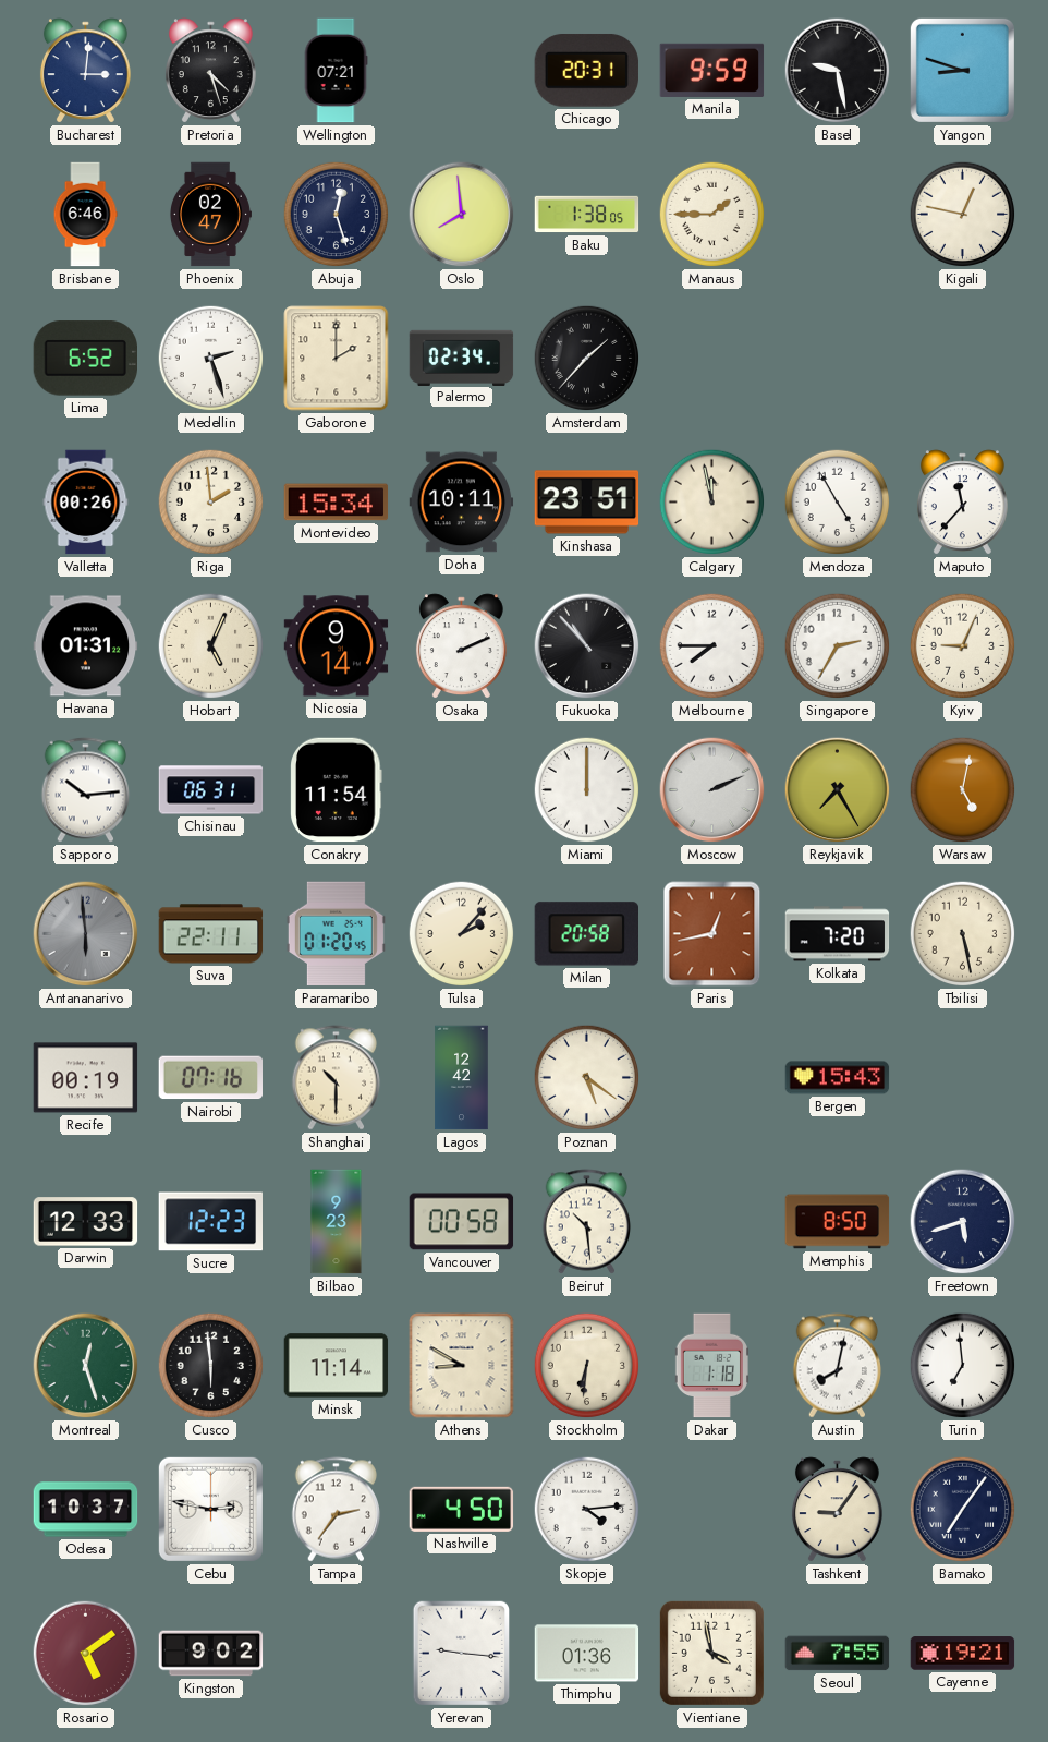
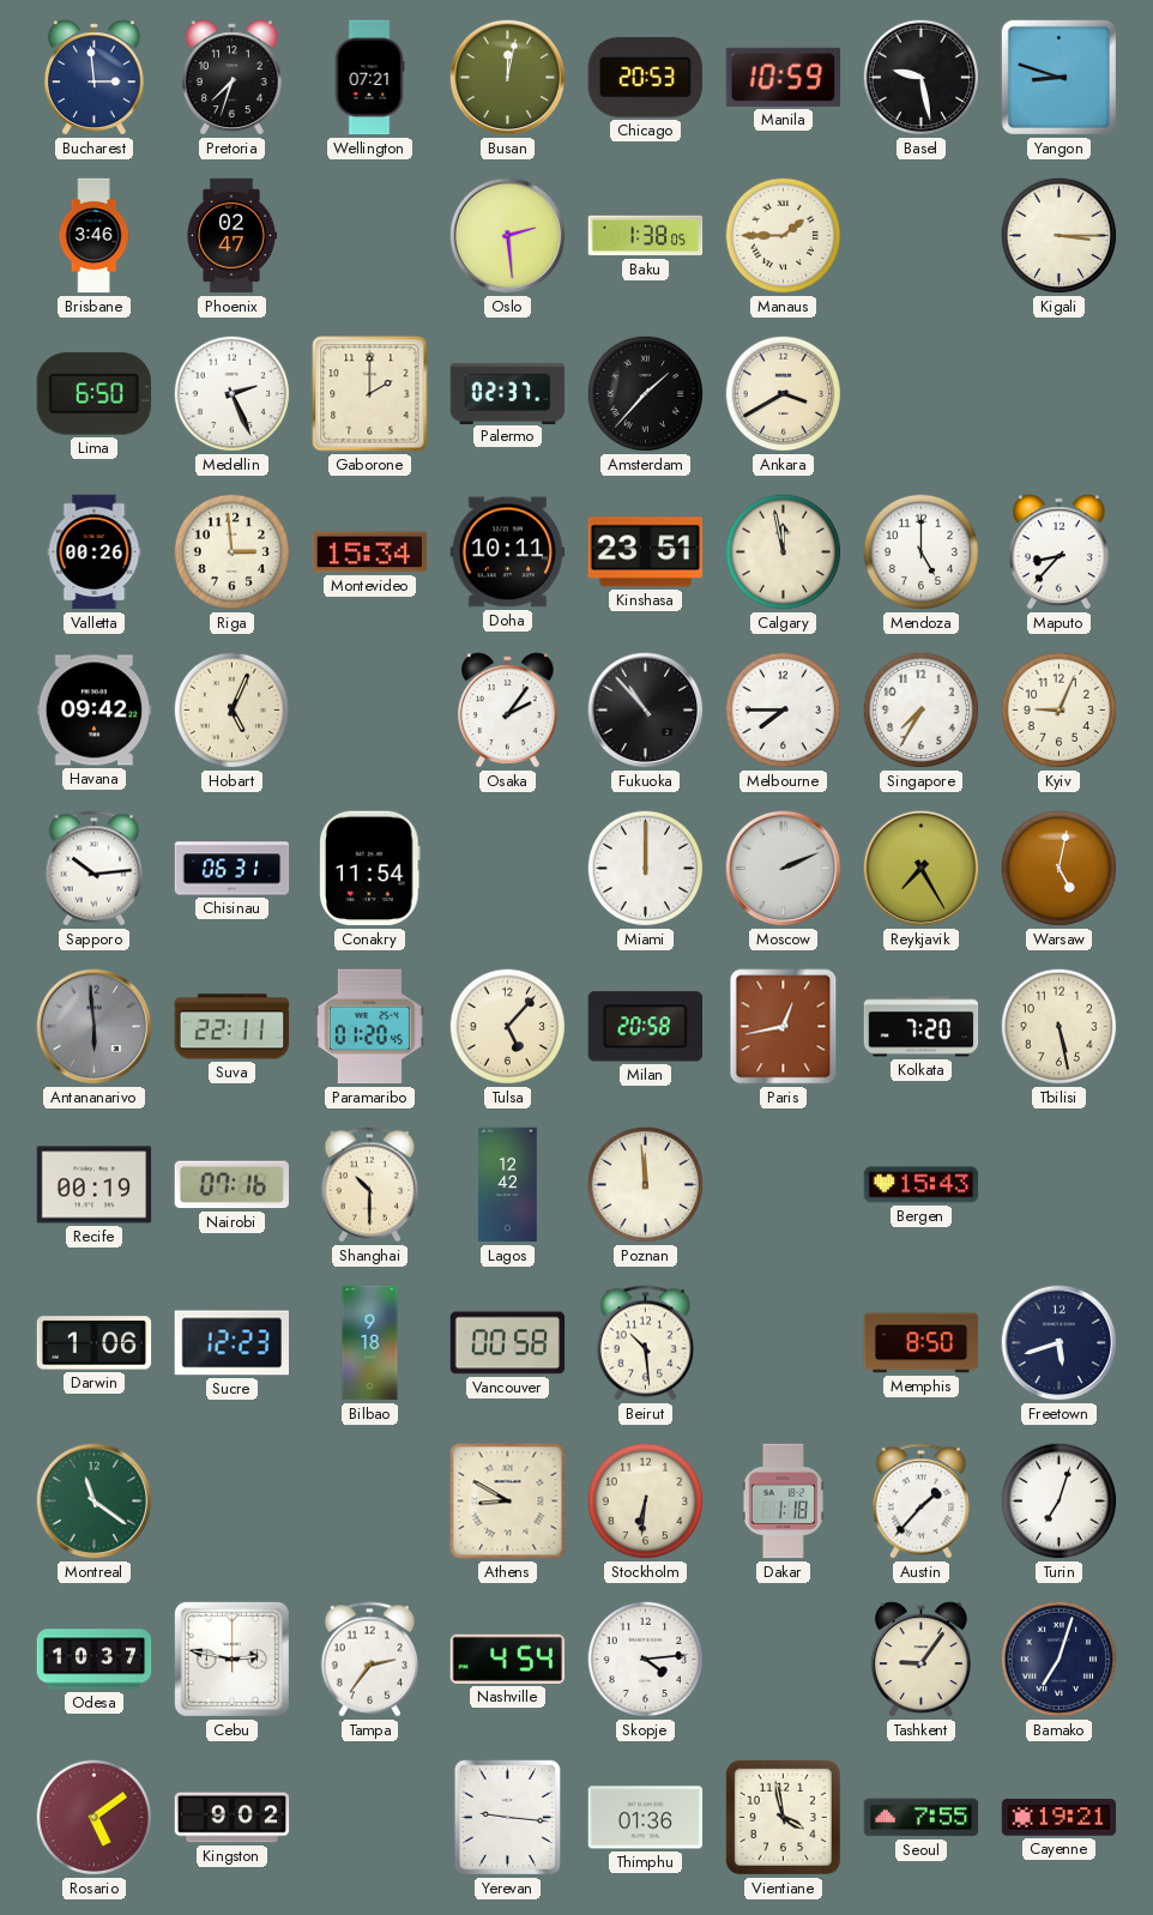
Bucharest: 3:01 -> 2:59
Pretoria: 4:27 -> 7:33
Busan: none -> 12:02
Chicago: 20:31 -> 20:53
Manila: 9:59 -> 10:59
Brisbane: 6:46 -> 3:46
Abuja: 12:27 -> none
Oslo: 7:59 -> 2:29
Kigali: 12:47 -> 3:15
Lima: 6:52 -> 6:50
Medellin: 2:27 -> 2:26
Palermo: 02:34 -> 02:37
Ankara: none -> 3:40
Riga: 1:59 -> 2:59
Mendoza: 4:55 -> 5:00
Maputo: 11:37 -> 8:37
Havana: 01:31 -> 09:42
Nicosia: 9:14 -> none
Osaka: 2:11 -> 2:06
Singapore: 2:35 -> 7:35
Tulsa: 2:07 -> 5:07
Poznan: 5:21 -> 11:59
Darwin: 12:33 -> 1:06
Bilbao: 9:23 -> 9:18
Montreal: 12:27 -> 11:21
Cusco: 5:59 -> none
Minsk: 11:14 -> none
Austin: 8:02 -> 1:37
Turin: 6:59 -> 7:03
Nashville: 4:50 -> 4:54
Bamako: 7:06 -> 7:03
